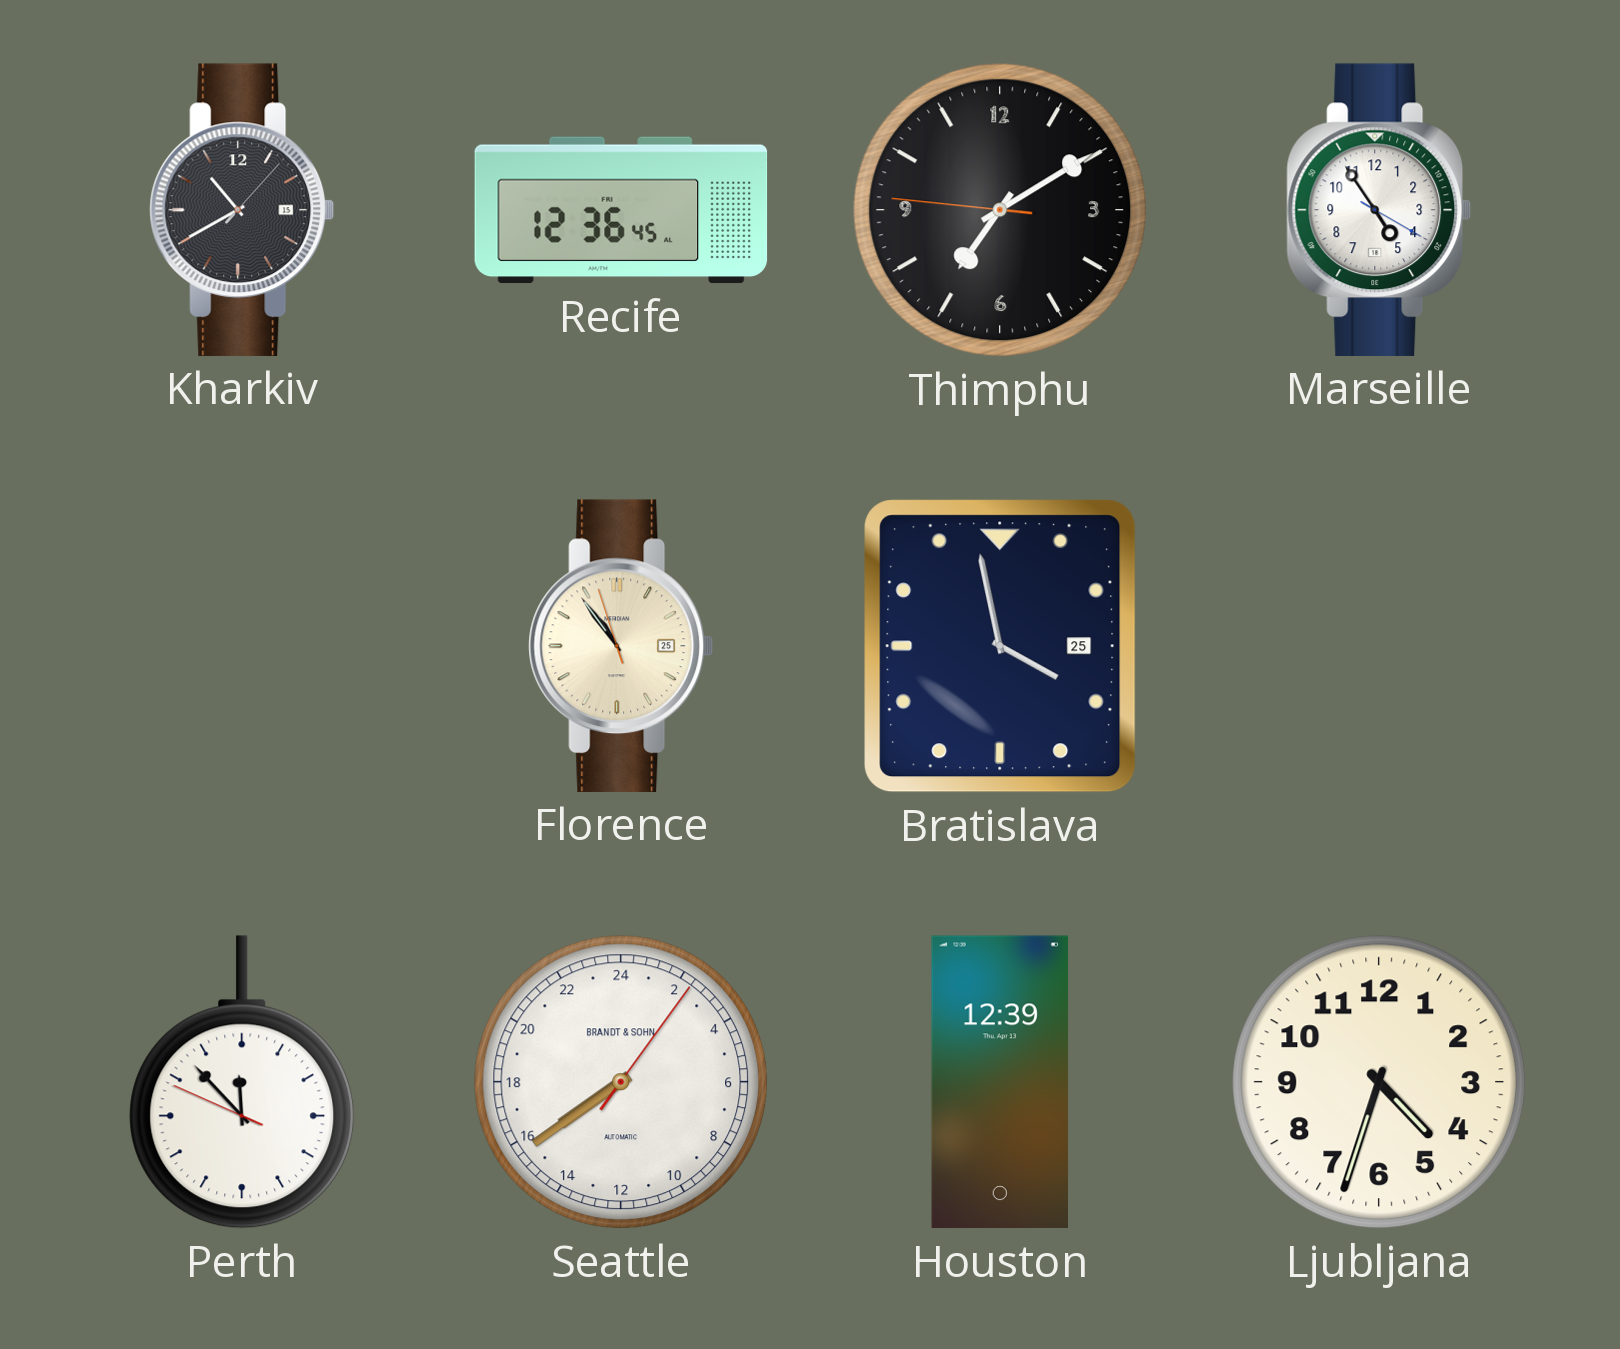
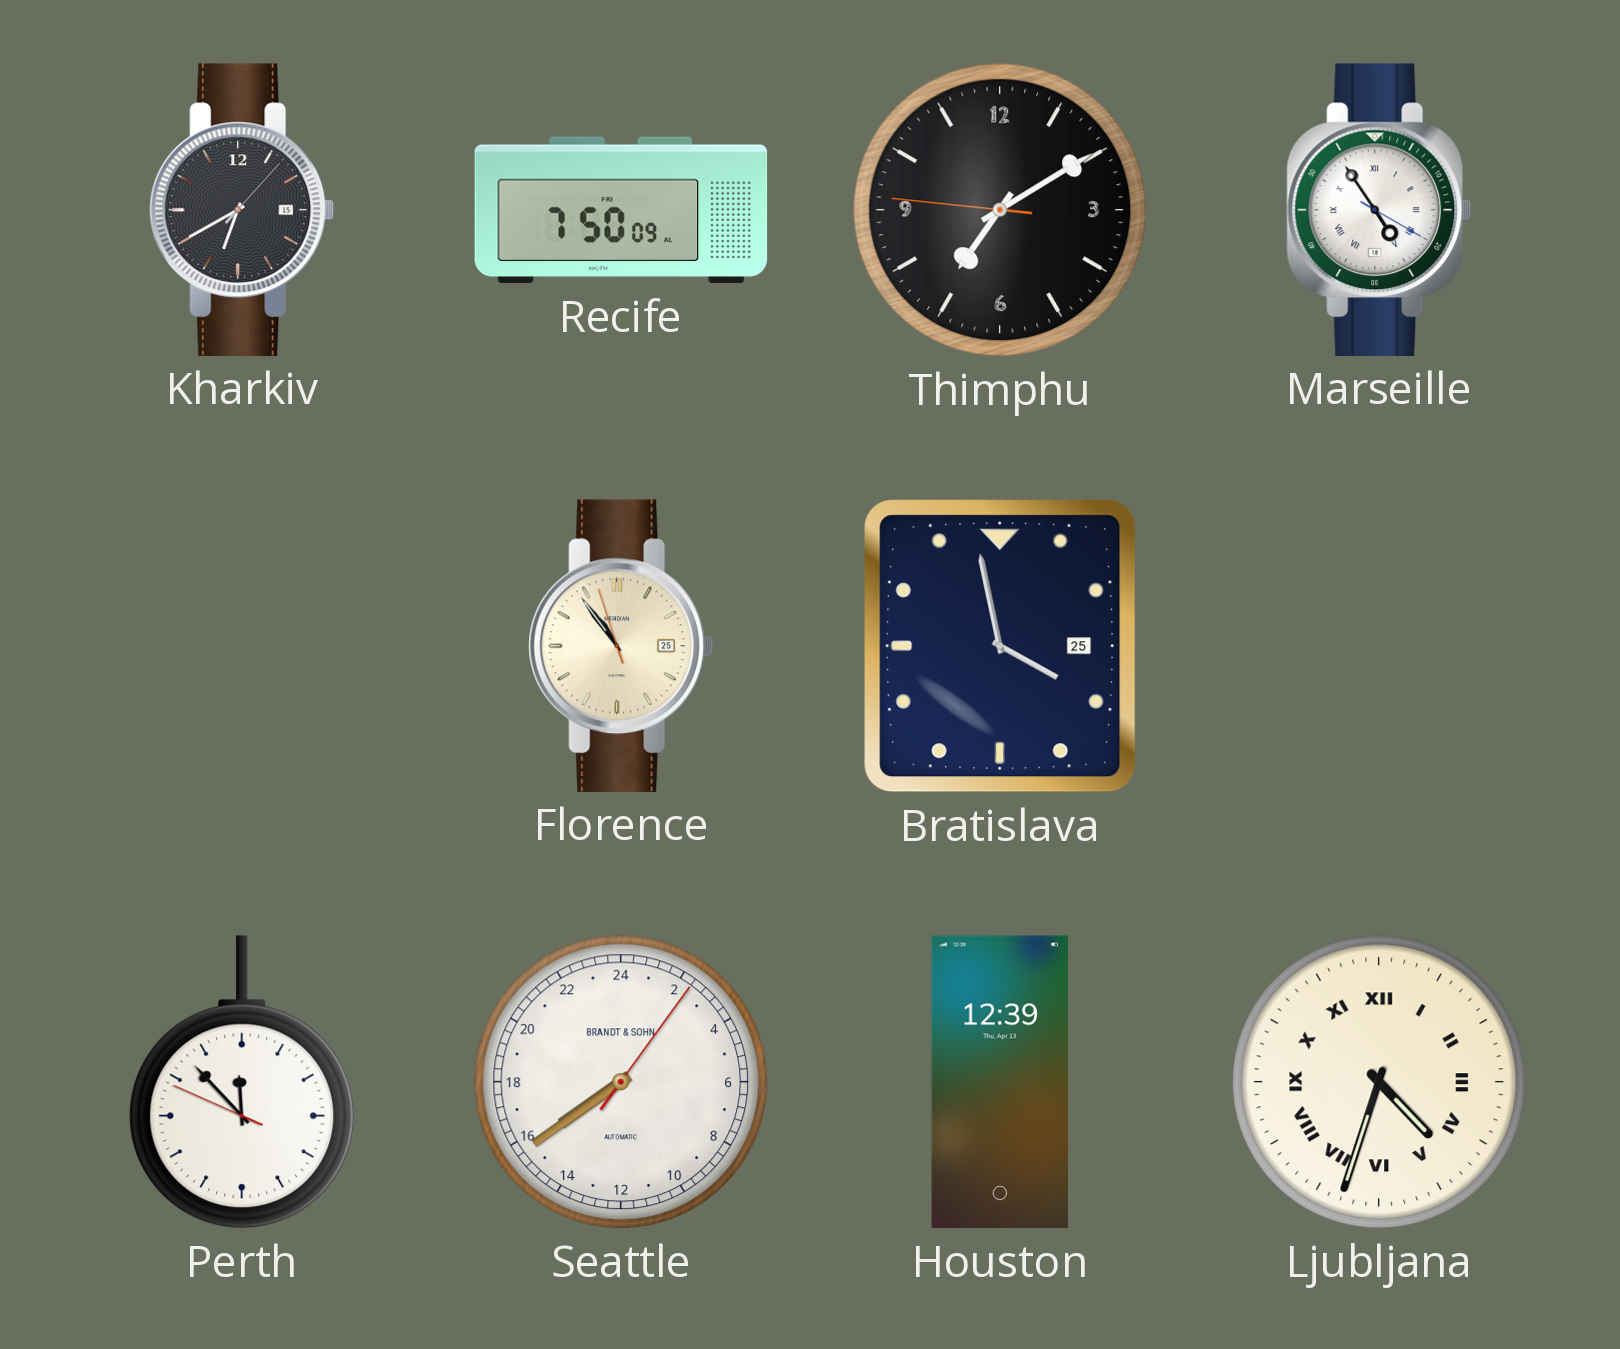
Kharkiv: 10:40 -> 6:40
Recife: 12:36 -> 7:50
Marseille numerals: Arabic -> Roman
Ljubljana numerals: Arabic -> Roman
